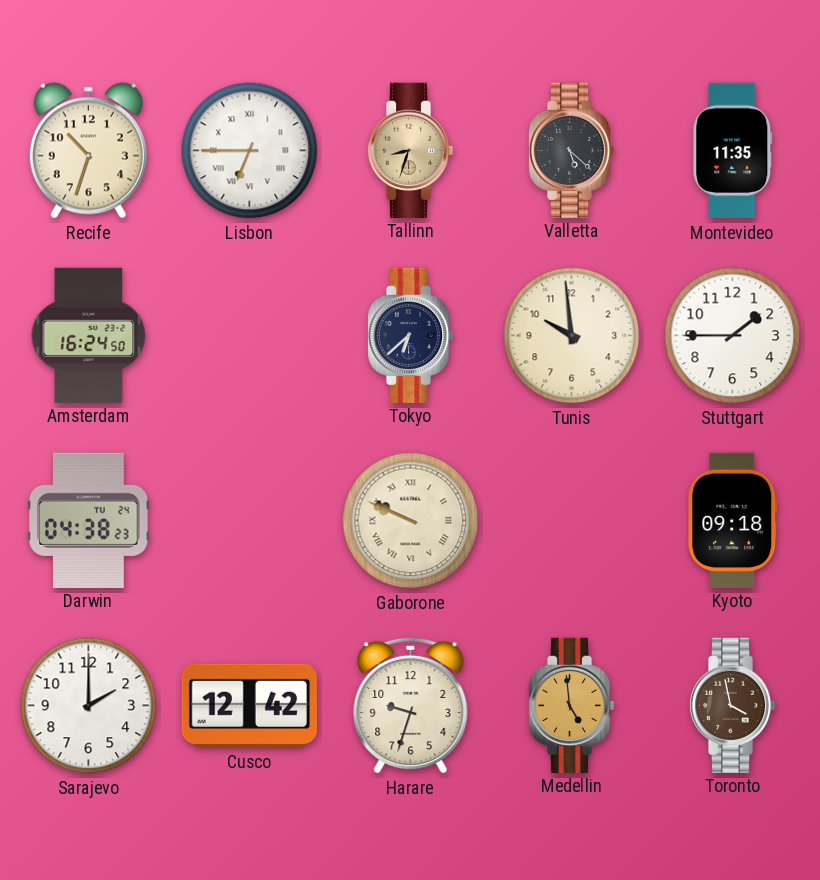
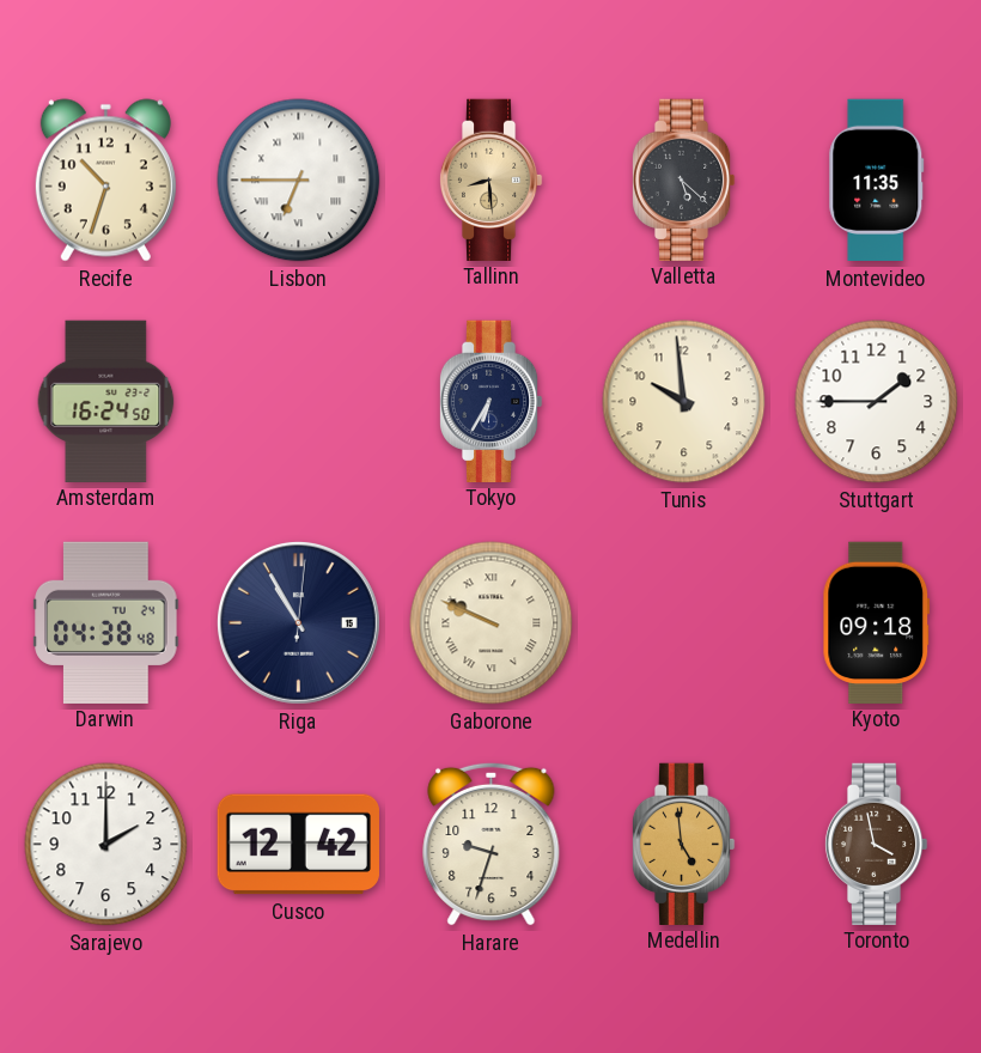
Tallinn: 8:33 -> 8:29
Tokyo: 6:38 -> 6:35
Darwin: 04:38:23 -> 04:38:48
Riga: none -> 10:55
